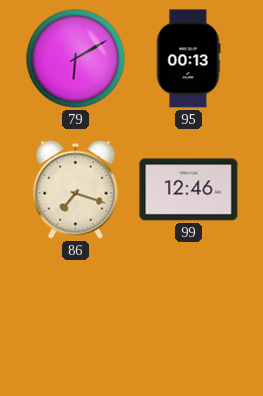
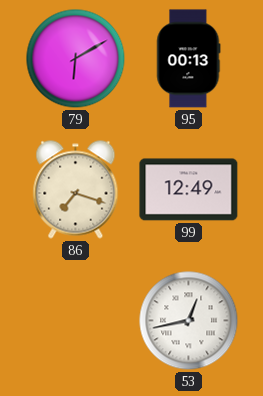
99: 12:46 -> 12:49
53: none -> 12:43
